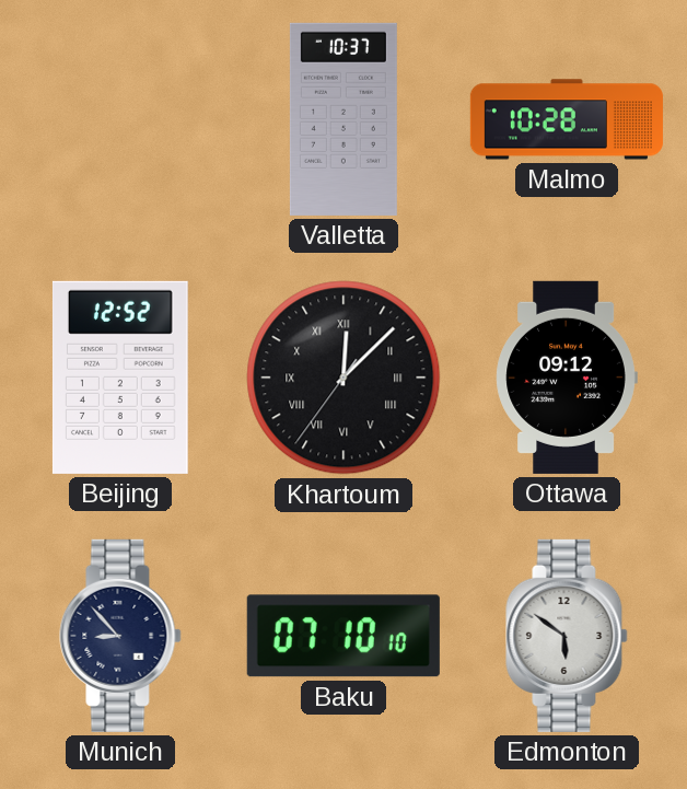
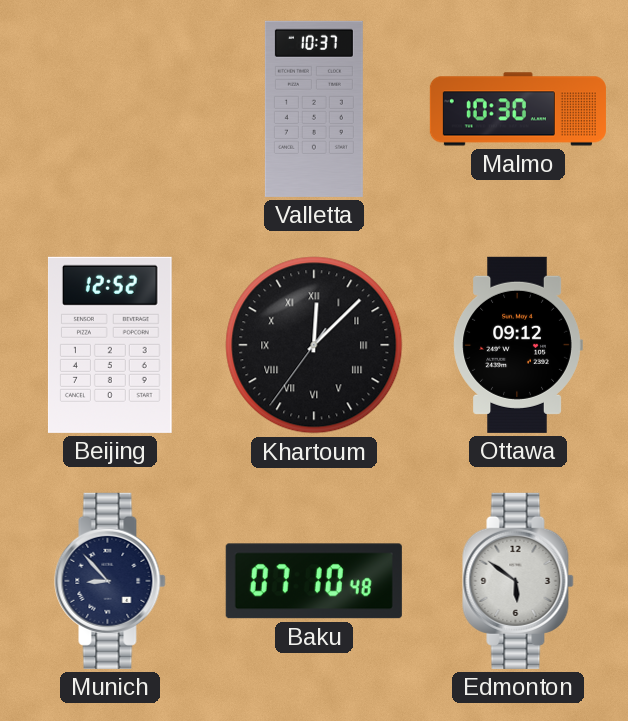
Malmo: 10:28 -> 10:30
Baku: 07:10:10 -> 07:10:48
